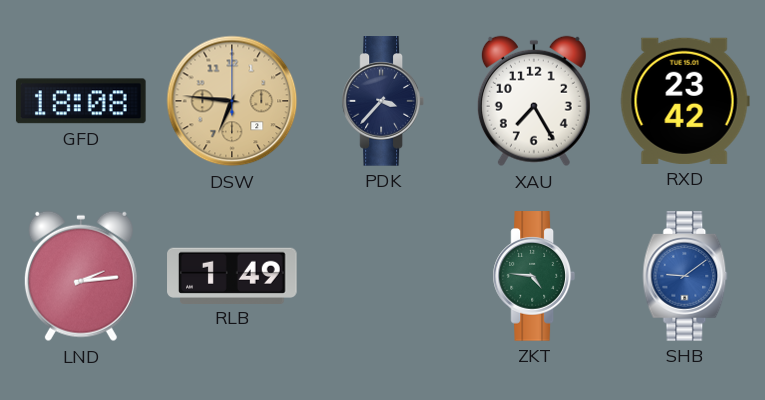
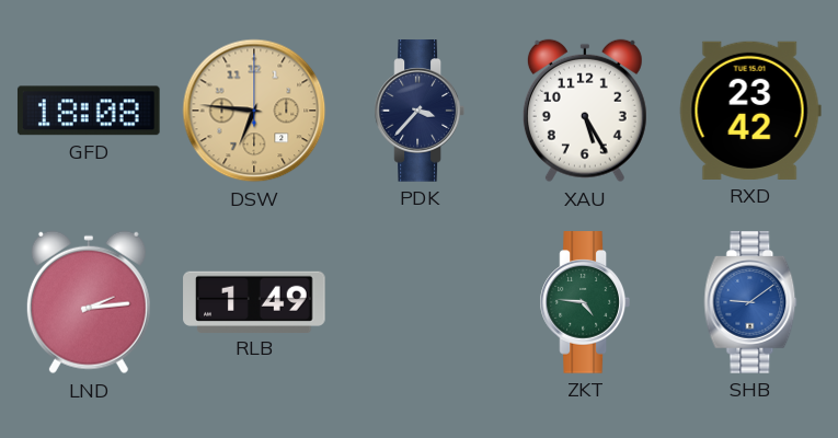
XAU: 7:25 -> 5:25
